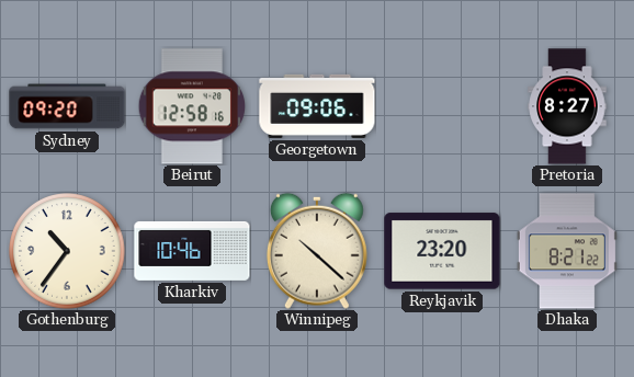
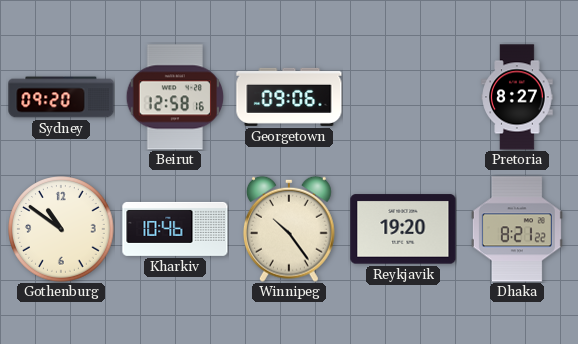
Gothenburg: 10:36 -> 10:51
Winnipeg: 10:22 -> 10:24
Reykjavik: 23:20 -> 19:20
